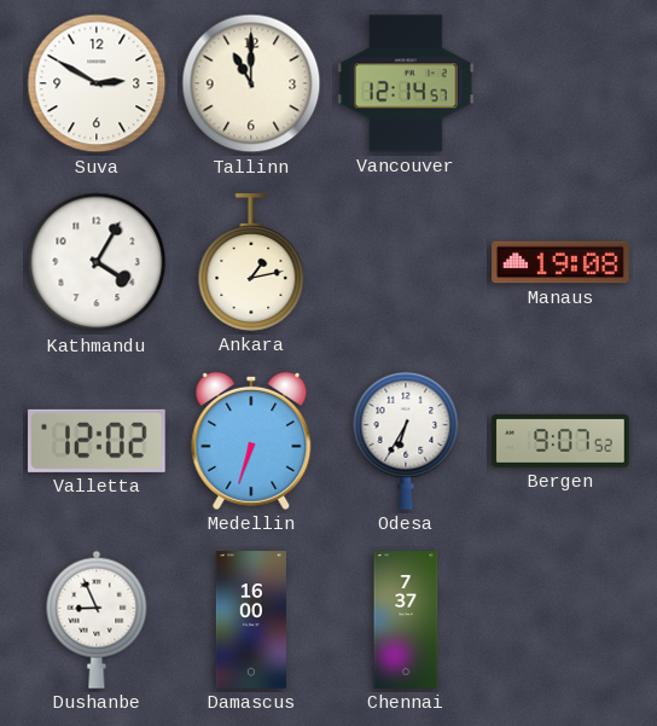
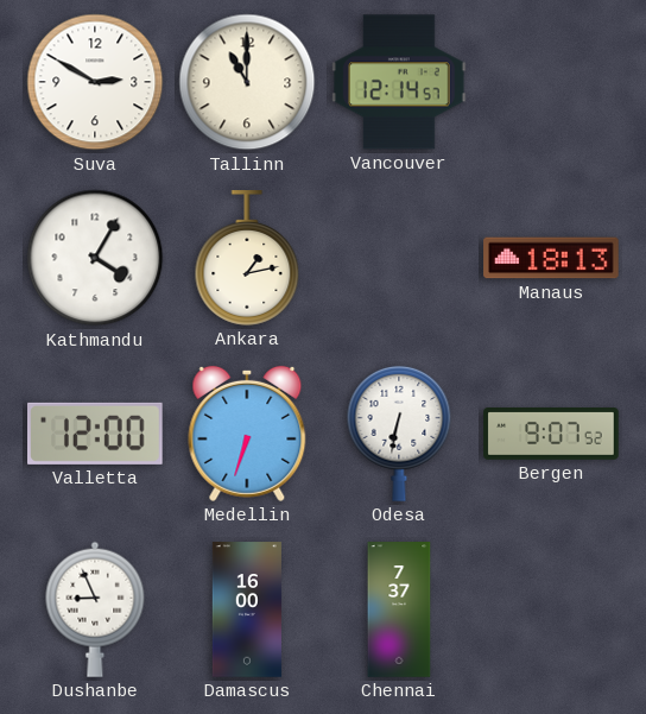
Manaus: 19:08 -> 18:13
Valletta: 12:02 -> 12:00
Odesa: 6:35 -> 6:32
